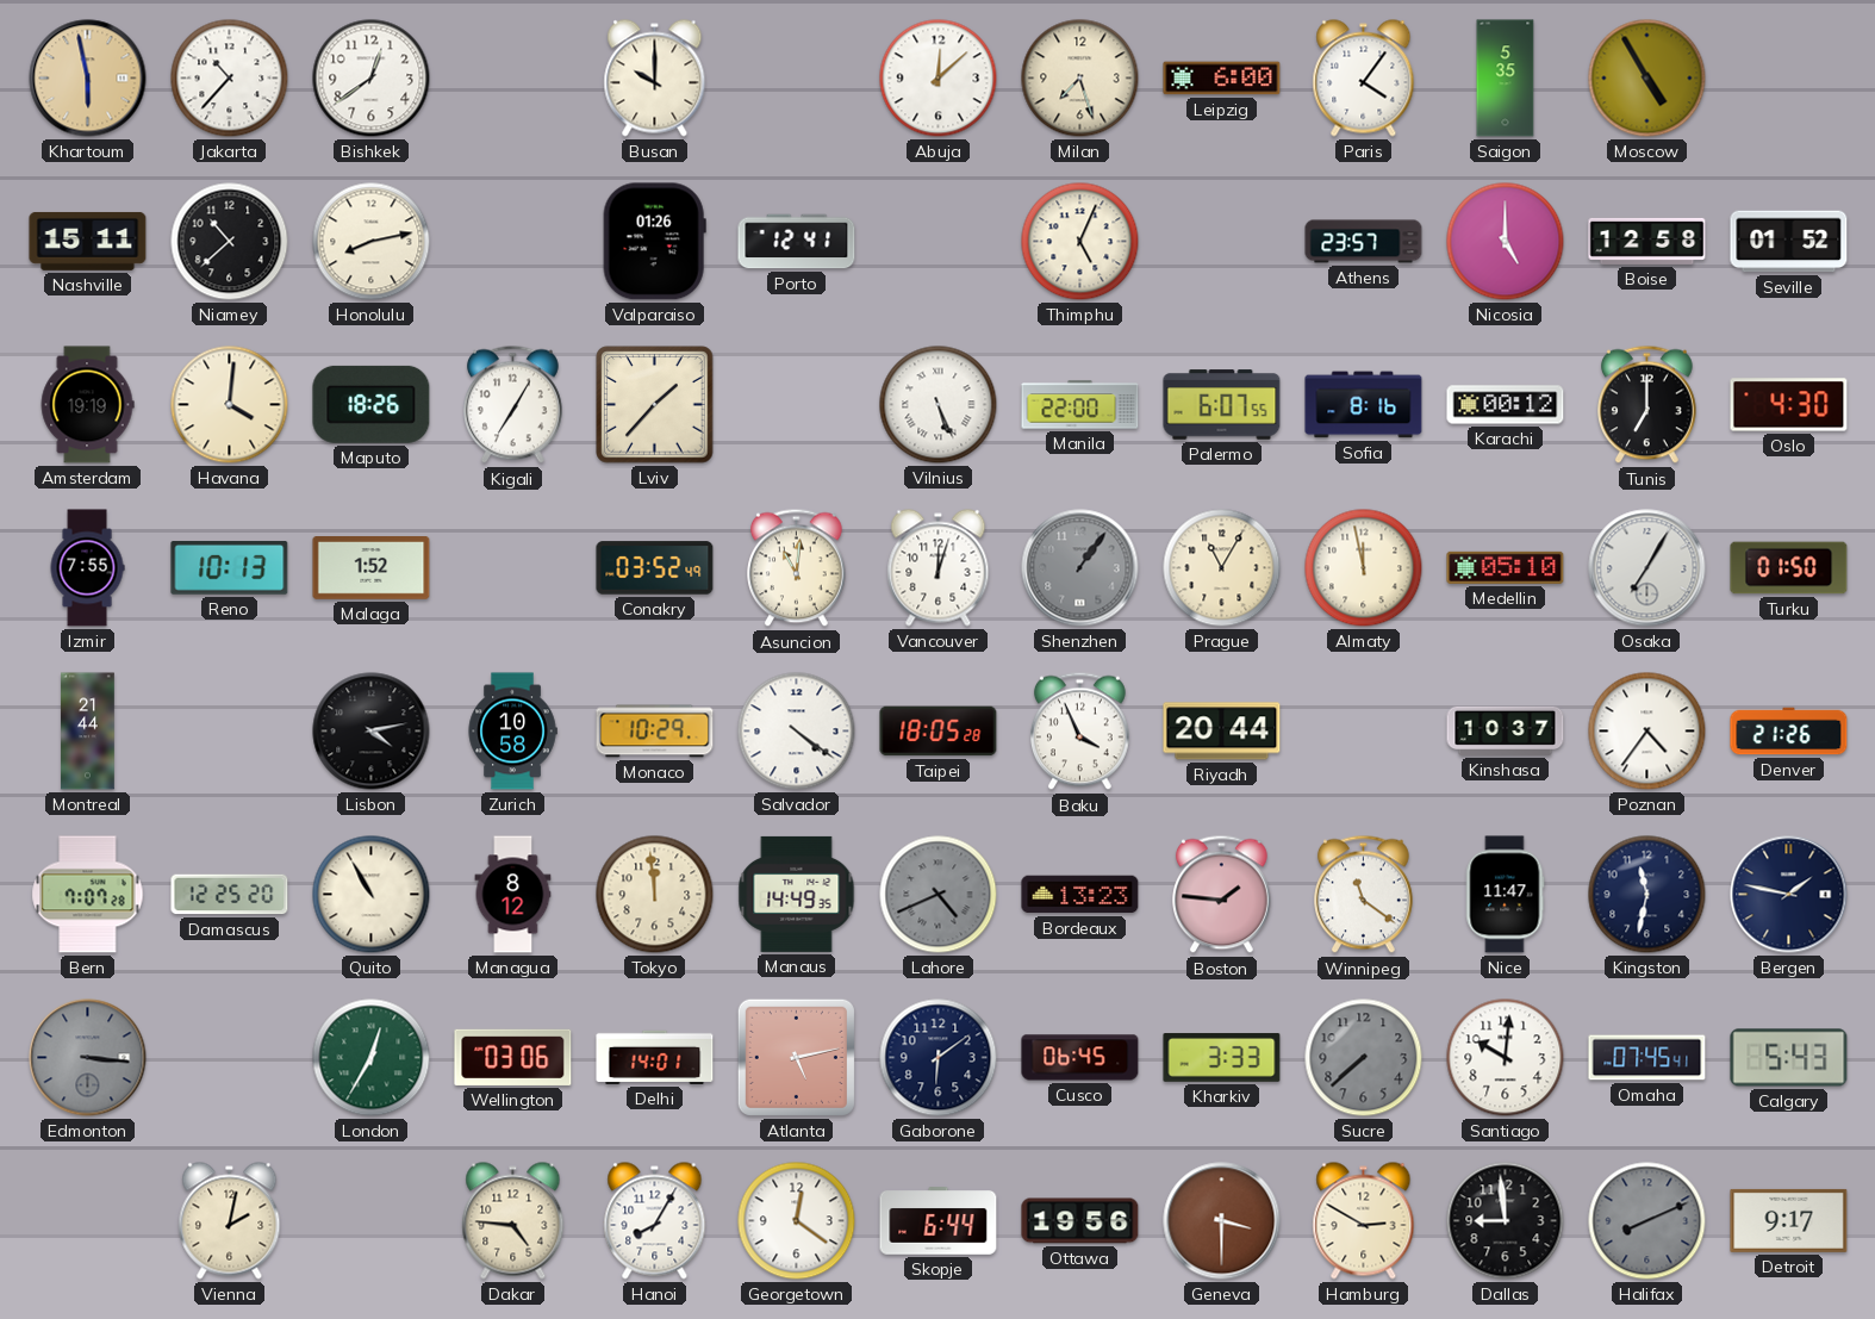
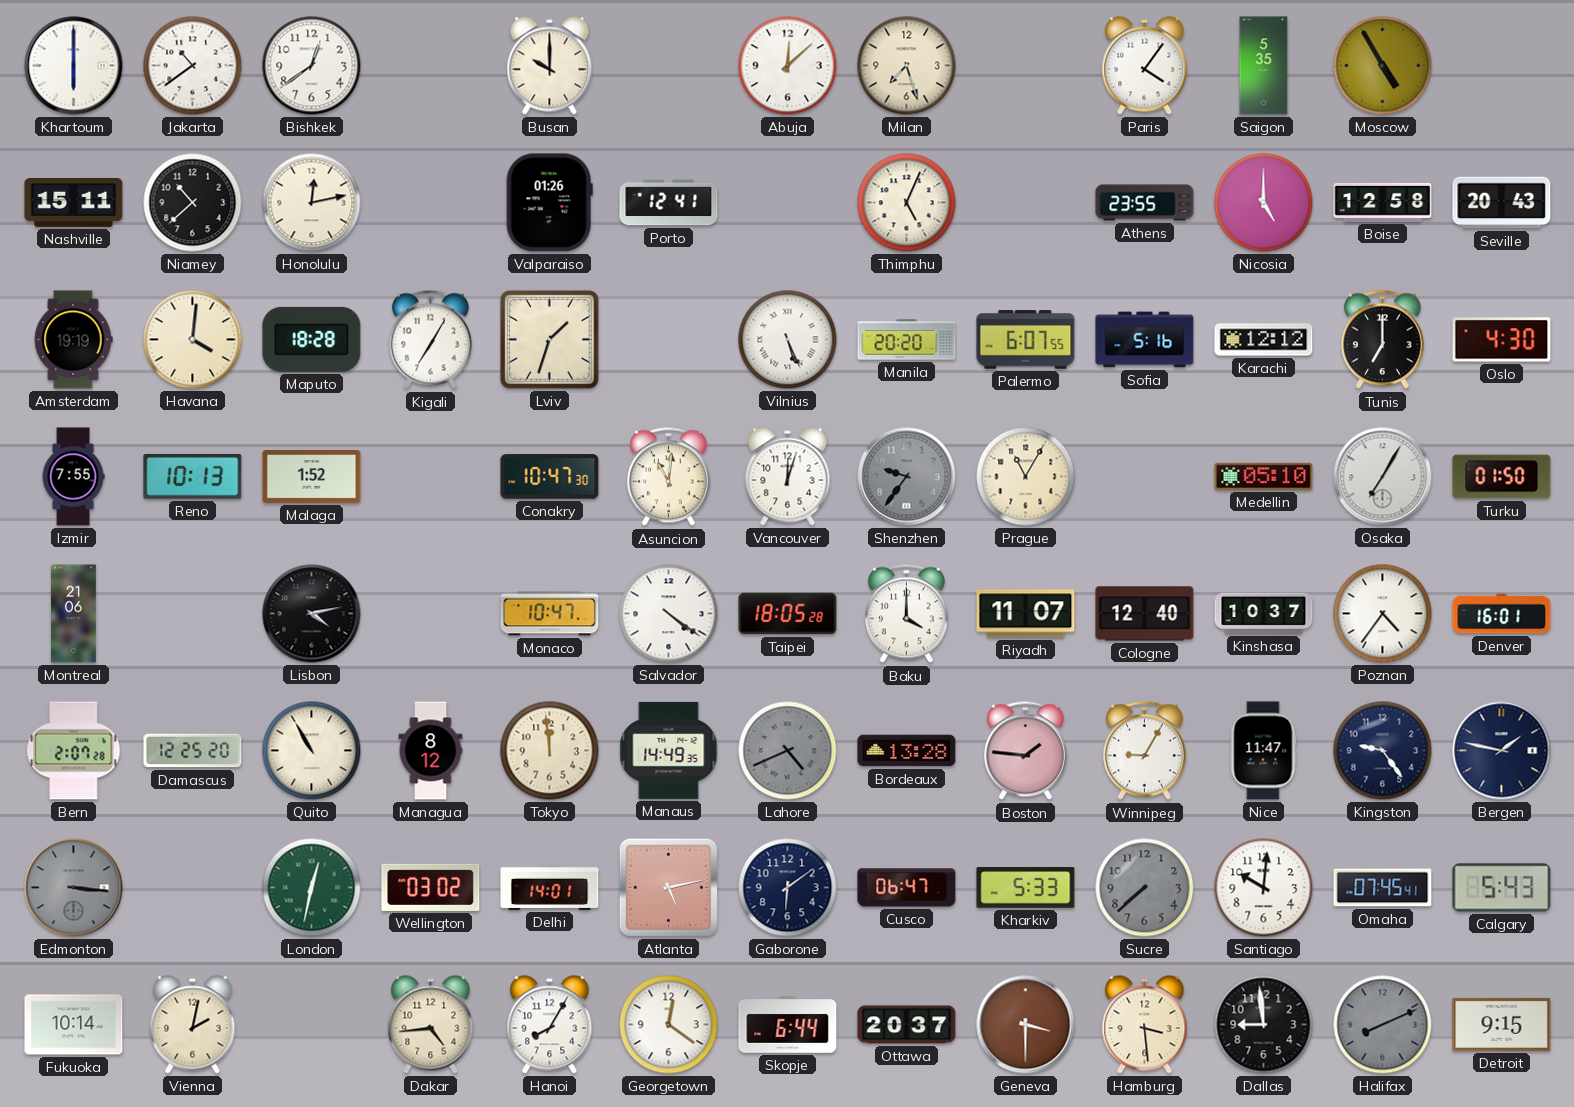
Khartoum: 5:58 -> 6:00
Khartoum dial: champagne -> white
Jakarta: 10:37 -> 10:39
Leipzig: 6:00 -> none
Honolulu: 8:13 -> 12:13
Athens: 23:57 -> 23:55
Seville: 01:52 -> 20:43
Maputo: 18:26 -> 18:28
Lviv: 1:37 -> 1:33
Manila: 22:00 -> 20:20
Sofia: 8:16 -> 5:16
Karachi: 00:12 -> 12:12
Conakry: 03:52 -> 10:47
Shenzhen: 1:06 -> 9:36
Almaty: 11:58 -> none
Montreal: 21:44 -> 21:06
Zurich: 10:58 -> none
Monaco: 10:29 -> 10:47
Baku: 3:56 -> 4:00
Riyadh: 20:44 -> 11:07
Cologne: none -> 12:40
Denver: 21:26 -> 16:01
Bern: 7:07 -> 2:07
Bordeaux: 13:23 -> 13:28
Winnipeg: 11:21 -> 9:05
Kingston: 11:32 -> 9:24
London: 12:35 -> 12:32
Wellington: 03:06 -> 03:02
Cusco: 06:45 -> 06:47
Kharkiv: 3:33 -> 5:33
Fukuoka: none -> 10:14
Dakar: 4:46 -> 4:44
Ottawa: 19:56 -> 20:37
Hamburg: 2:50 -> 3:29
Detroit: 9:17 -> 9:15
